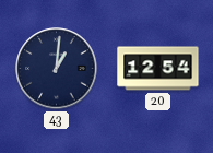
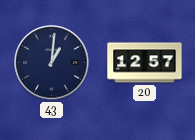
20: 12:54 -> 12:57
